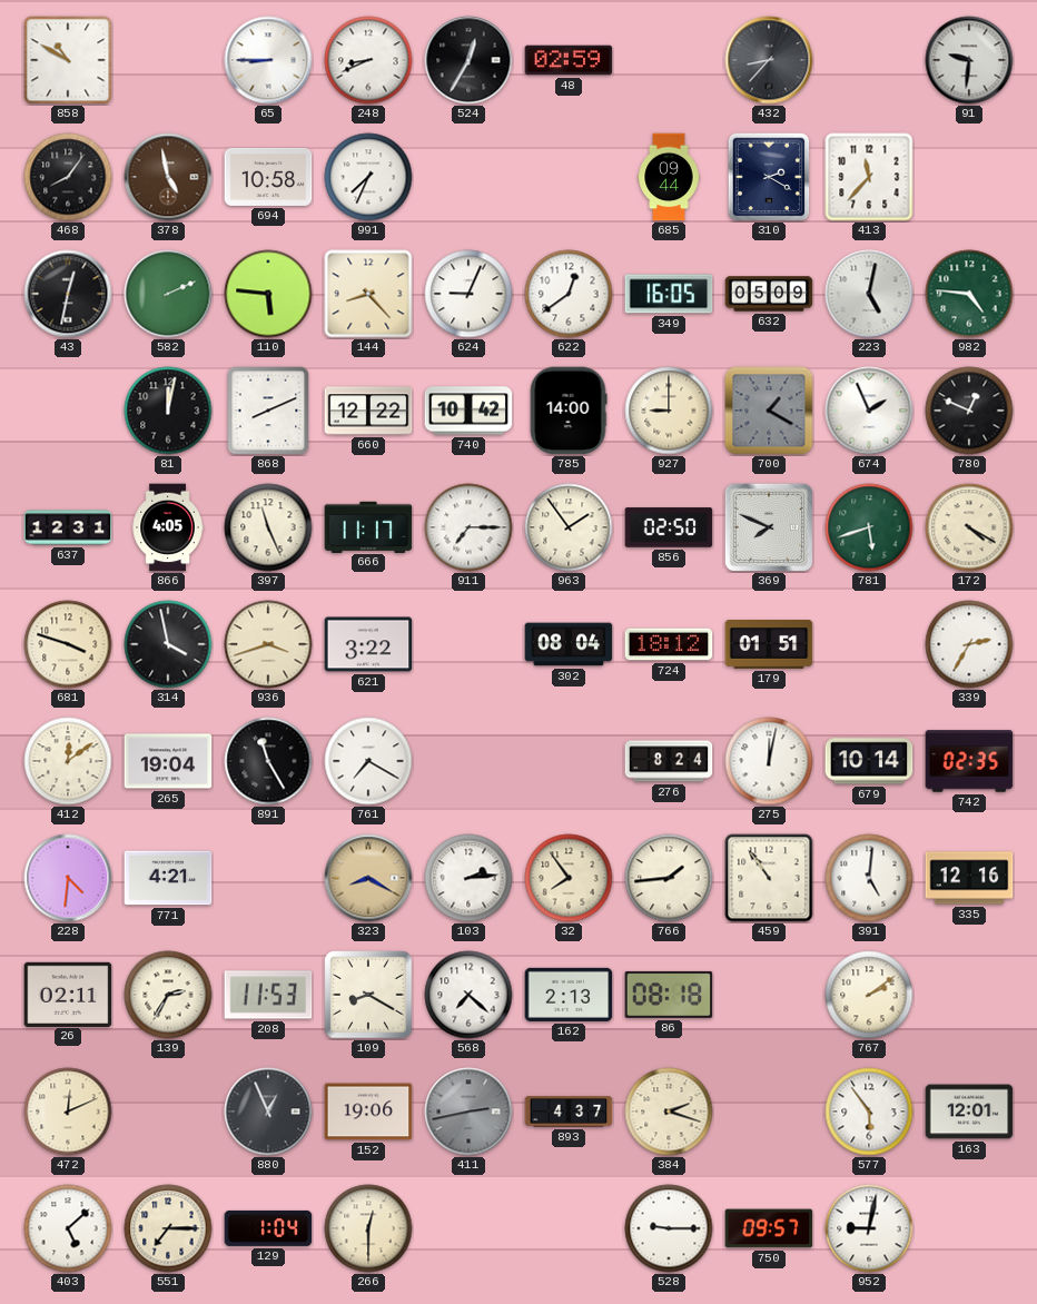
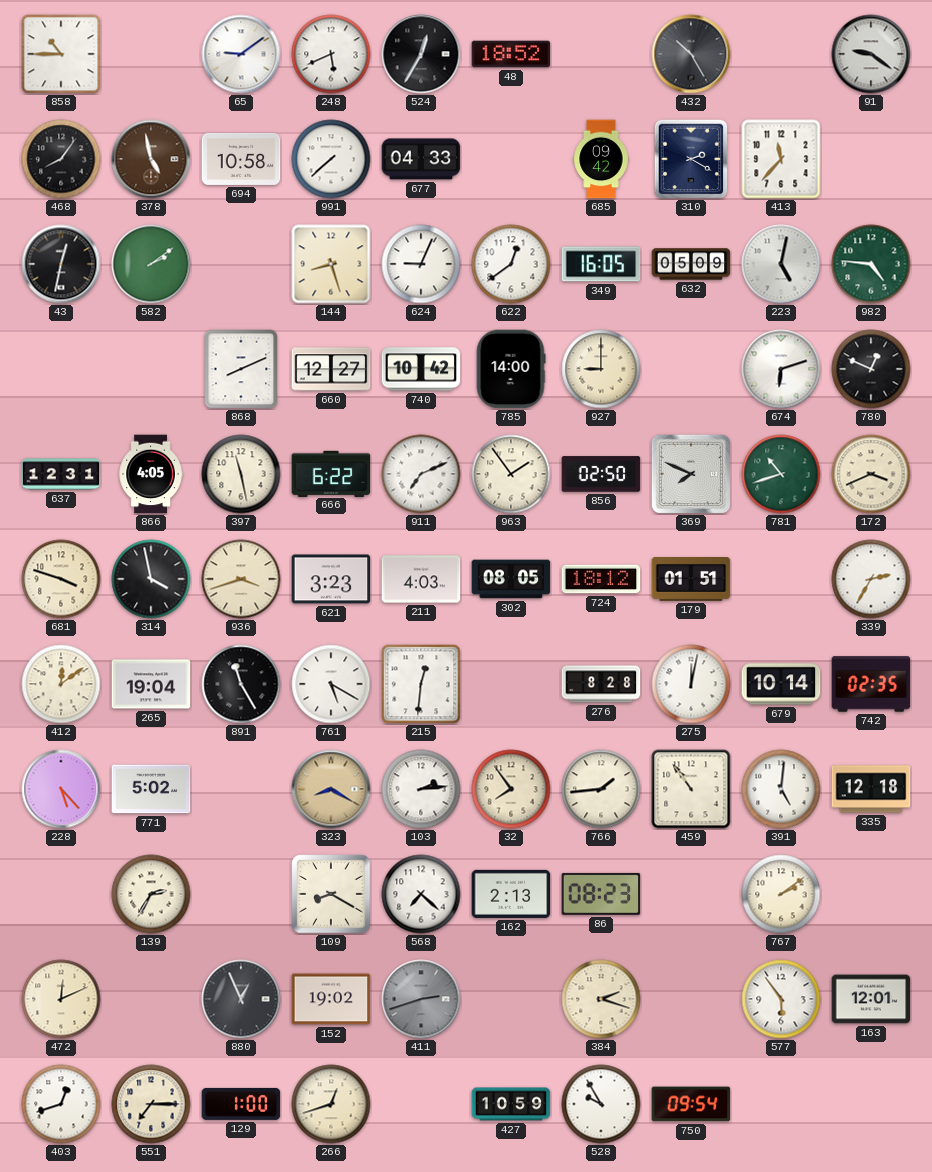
858: 10:50 -> 10:45
65: 8:45 -> 9:09
248: 8:41 -> 5:41
48: 02:59 -> 18:52
432: 8:37 -> 10:25
91: 9:31 -> 9:21
991: 7:34 -> 7:38
677: none -> 04:33
685: 09:44 -> 09:42
582: 2:11 -> 2:09
110: 5:46 -> none
144: 8:23 -> 8:27
81: 12:02 -> none
660: 12:22 -> 12:27
700: 1:20 -> none
674: 1:56 -> 6:12
397: 11:26 -> 11:28
666: 11:17 -> 6:22
911: 7:15 -> 7:11
781: 5:42 -> 10:42
172: 4:20 -> 3:41
621: 3:22 -> 3:23
211: none -> 4:03
302: 08:04 -> 08:05
761: 7:20 -> 5:20
215: none -> 12:31
276: 8:24 -> 8:28
228: 4:31 -> 5:23
771: 4:21 -> 5:02
335: 12:16 -> 12:18
26: 02:11 -> none
208: 11:53 -> none
86: 08:18 -> 08:23
152: 19:06 -> 19:02
411: 2:43 -> 2:42
893: 4:37 -> none
403: 5:08 -> 12:42
129: 1:04 -> 1:00
266: 12:30 -> 12:42
427: none -> 10:59
528: 9:15 -> 9:55
750: 09:57 -> 09:54
952: 9:02 -> none
